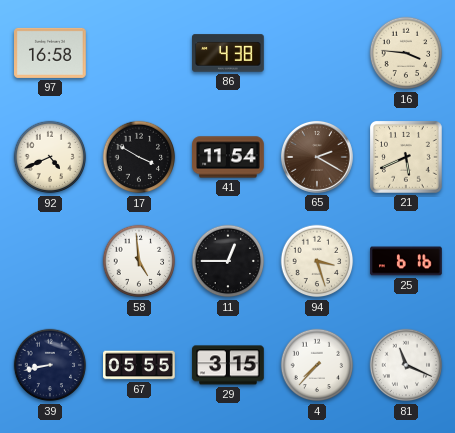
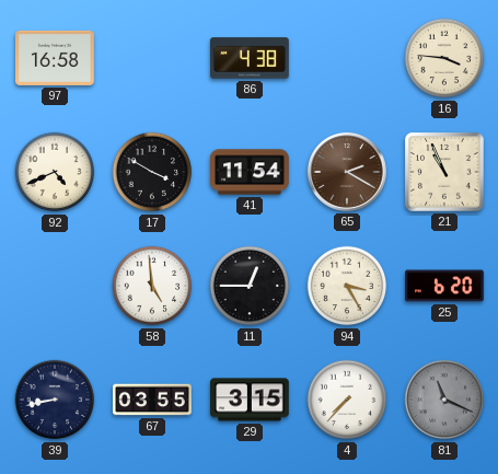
21: 5:41 -> 10:56
94: 3:27 -> 3:25
25: 6:16 -> 6:20
67: 05:55 -> 03:55
81 dial: white -> grey
